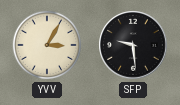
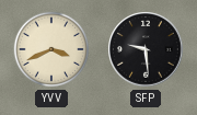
YVV: 3:05 -> 3:41
